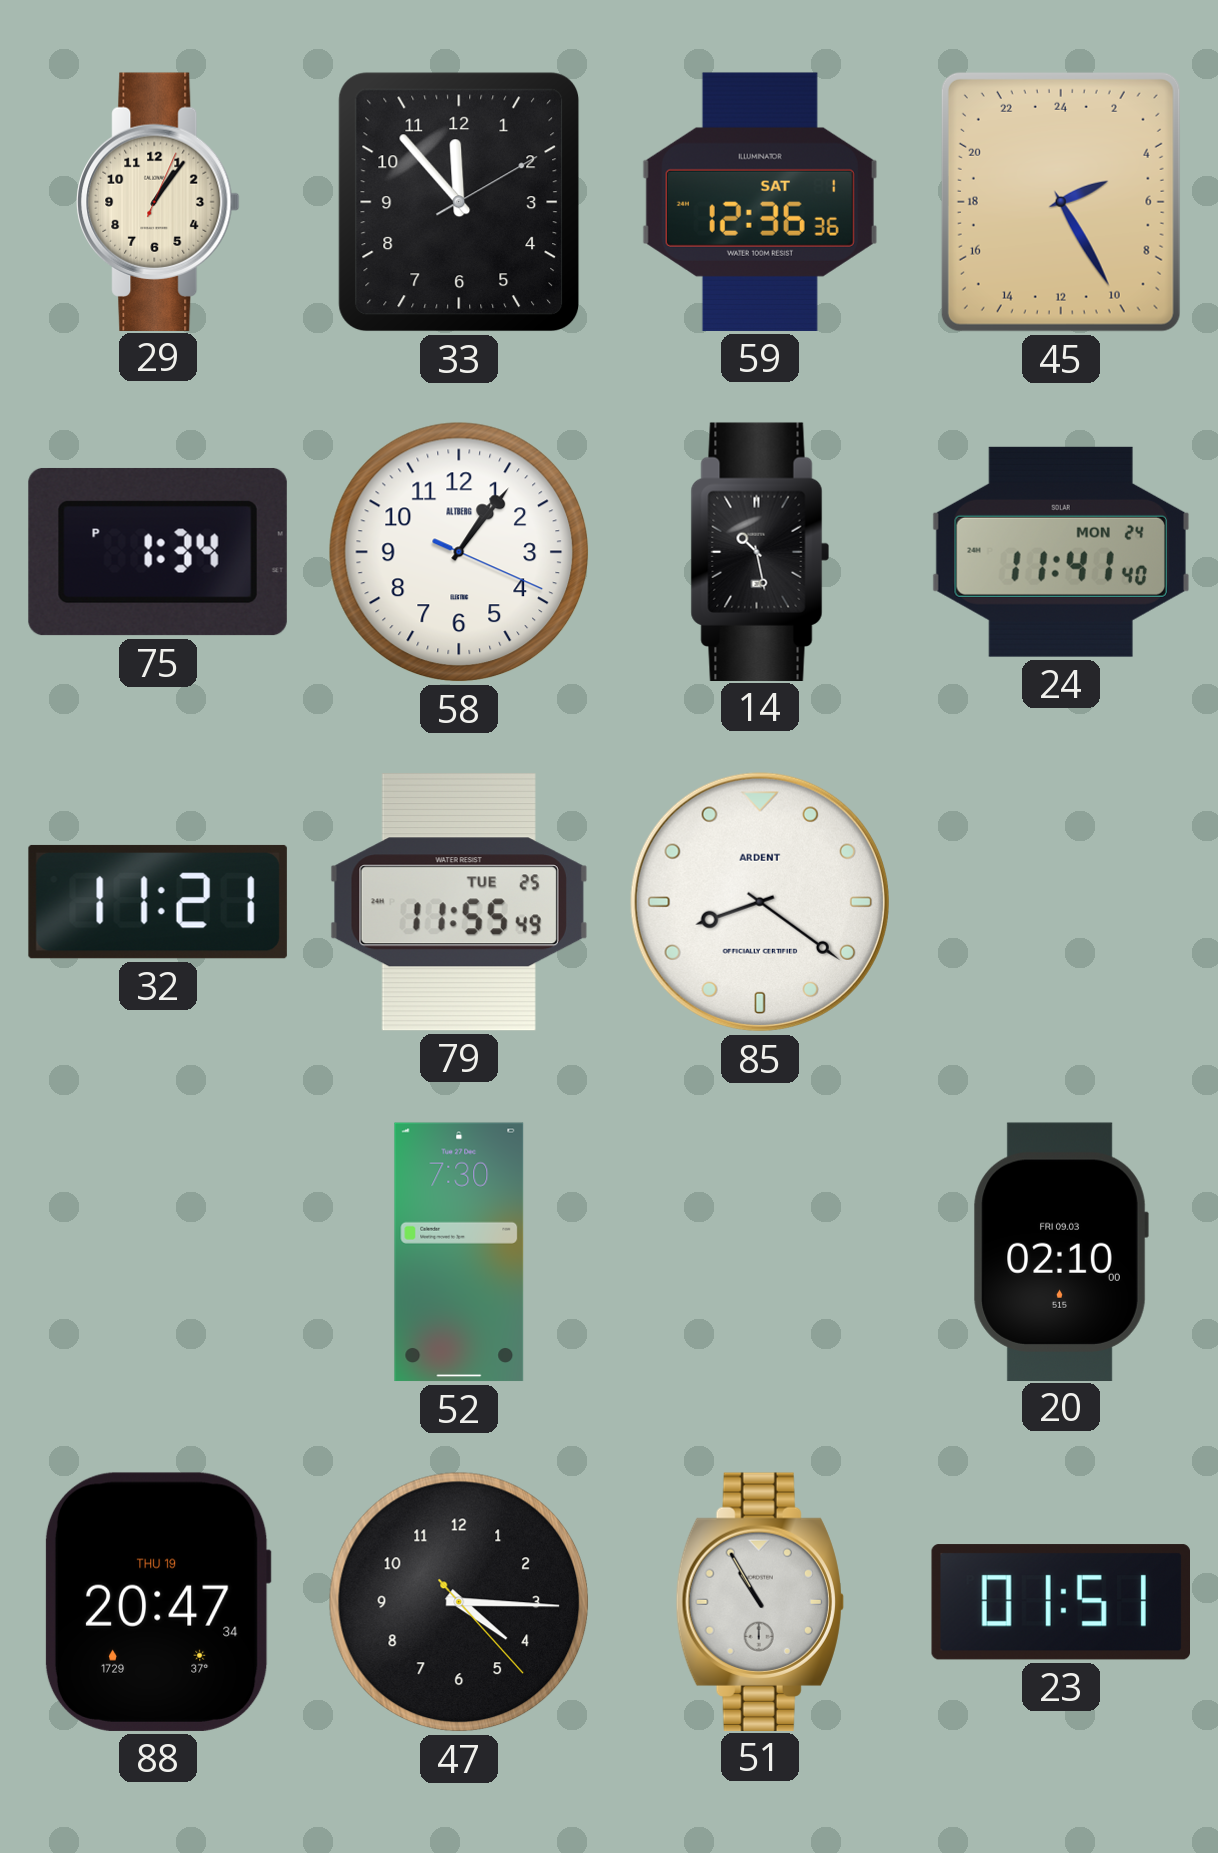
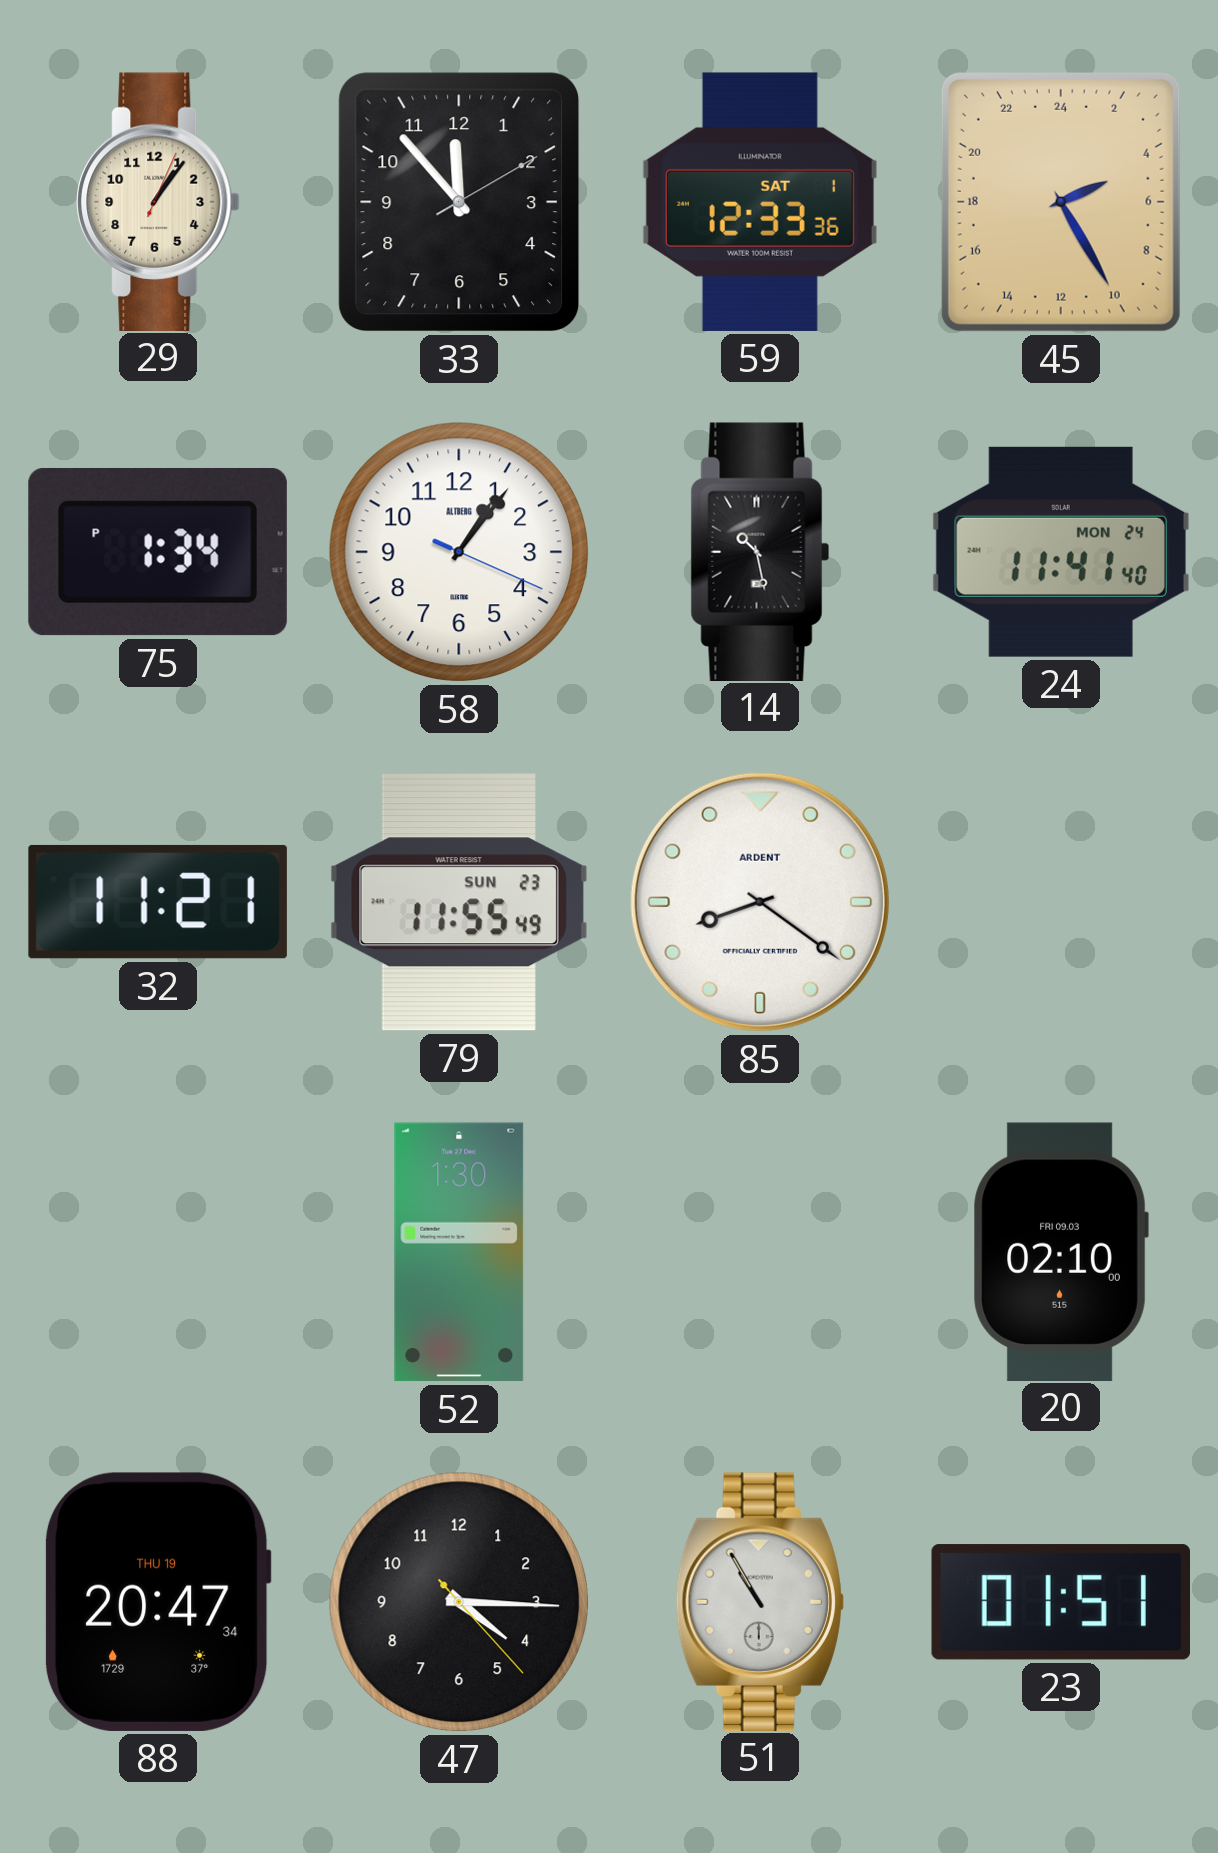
59: 12:36 -> 12:33
79 date: TUE 25 -> SUN 23
52: 7:30 -> 1:30
